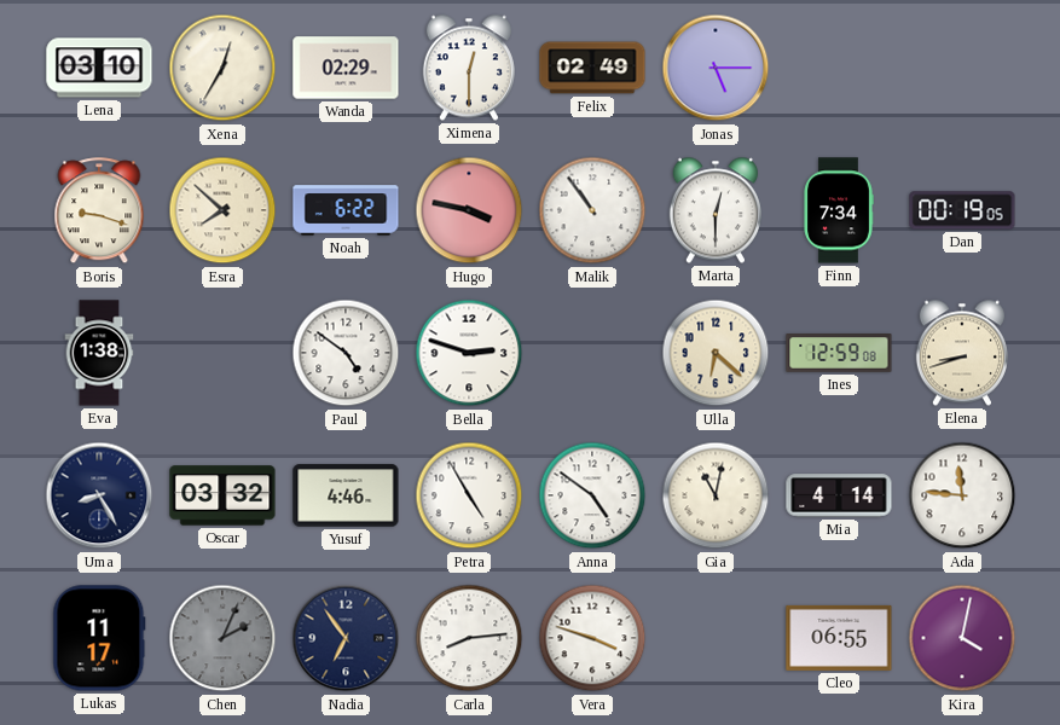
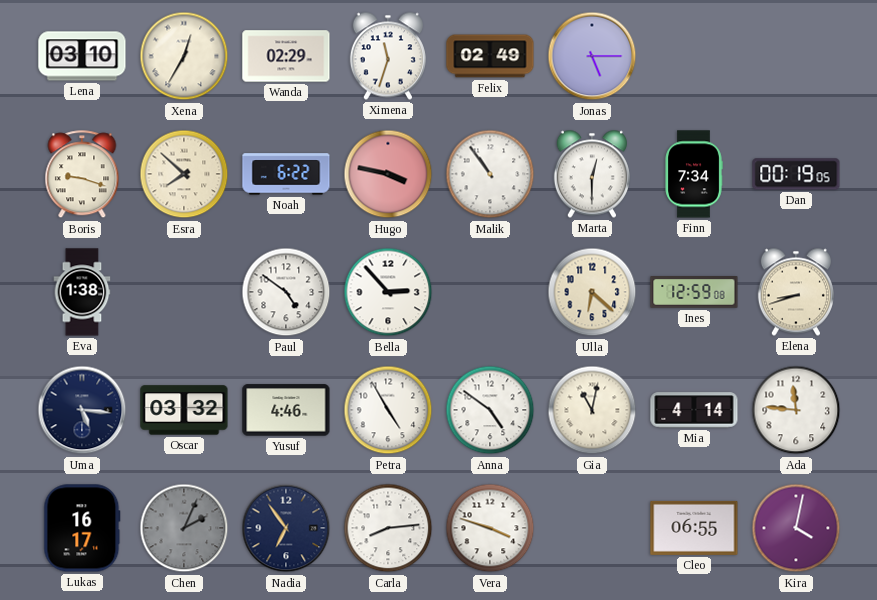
Ximena: 12:30 -> 11:33
Bella: 2:48 -> 2:53
Uma: 8:25 -> 5:16
Lukas: 11:17 -> 16:17
